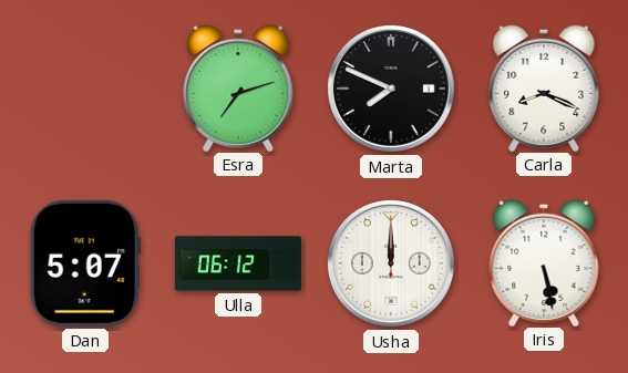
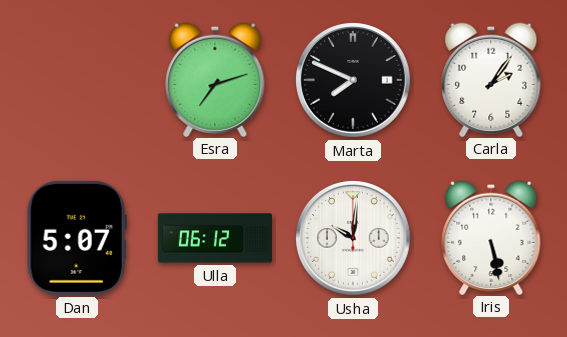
Carla: 8:19 -> 2:06
Usha: 12:00 -> 10:01
